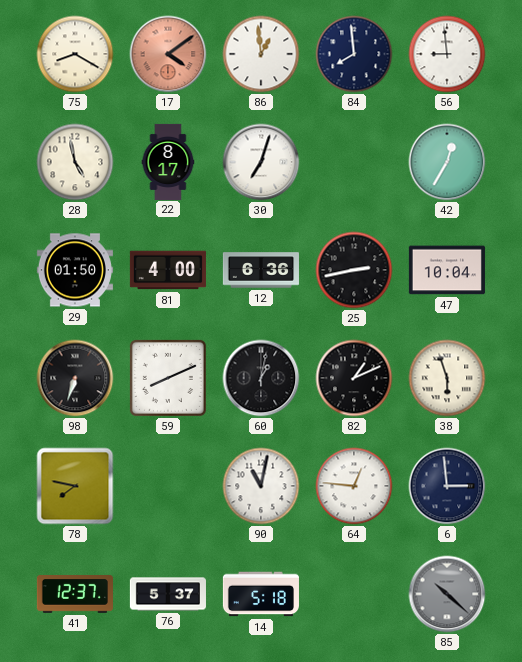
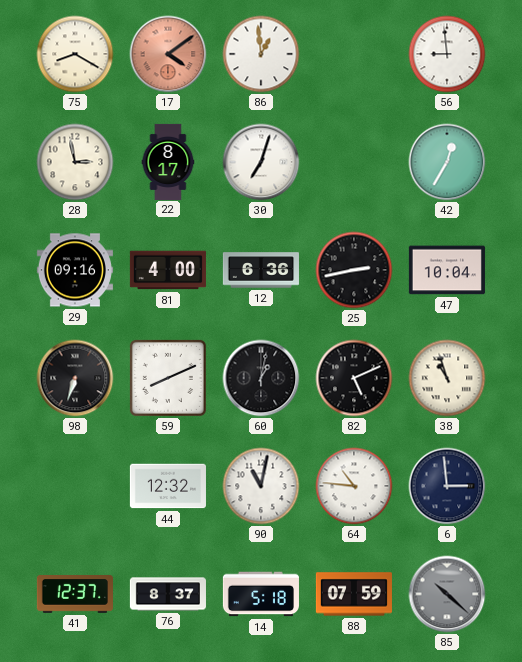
84: 7:59 -> none
28: 4:58 -> 2:58
29: 01:50 -> 09:16
82: 1:11 -> 5:11
38: 5:57 -> 10:57
78: 7:47 -> none
44: none -> 12:32
64: 12:46 -> 10:46
76: 5:37 -> 8:37
88: none -> 07:59
